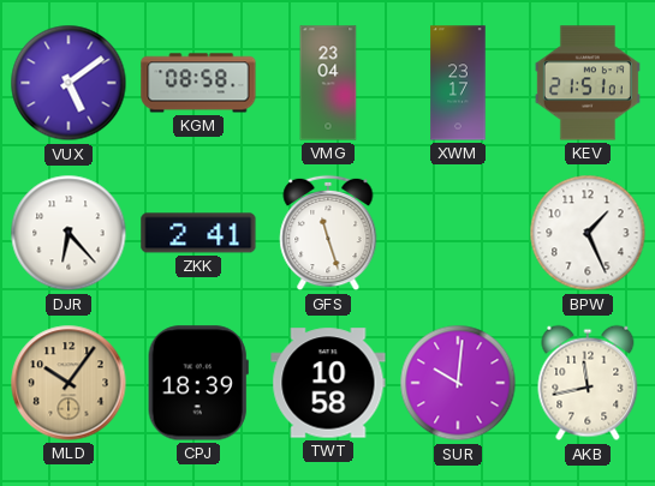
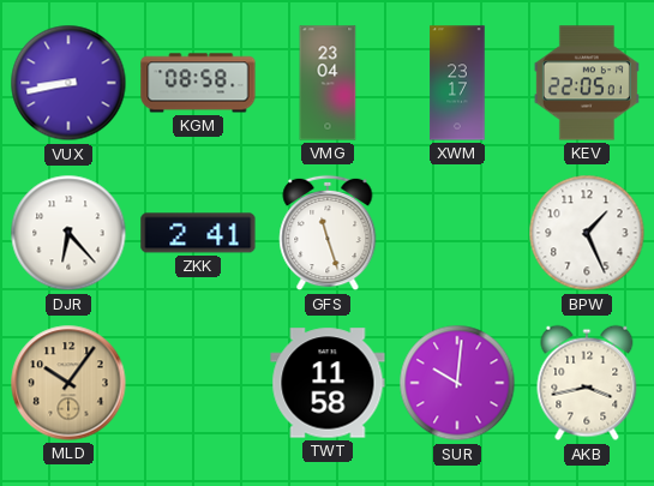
VUX: 5:09 -> 8:43
KEV: 21:51 -> 22:05
CPJ: 18:39 -> none
TWT: 10:58 -> 11:58
AKB: 11:43 -> 3:43
